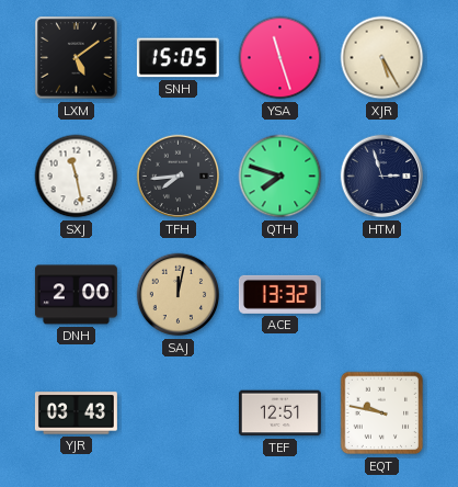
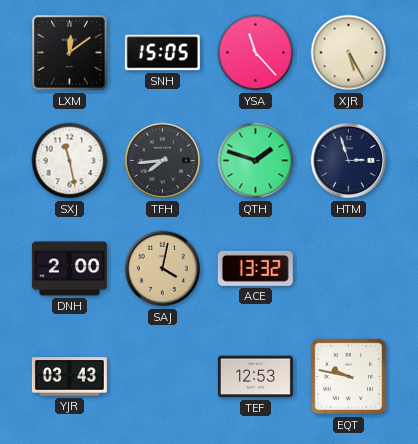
LXM: 5:09 -> 12:09
YSA: 11:27 -> 11:23
QTH: 7:48 -> 1:48
SAJ: 12:02 -> 4:02
TEF: 12:51 -> 12:53
